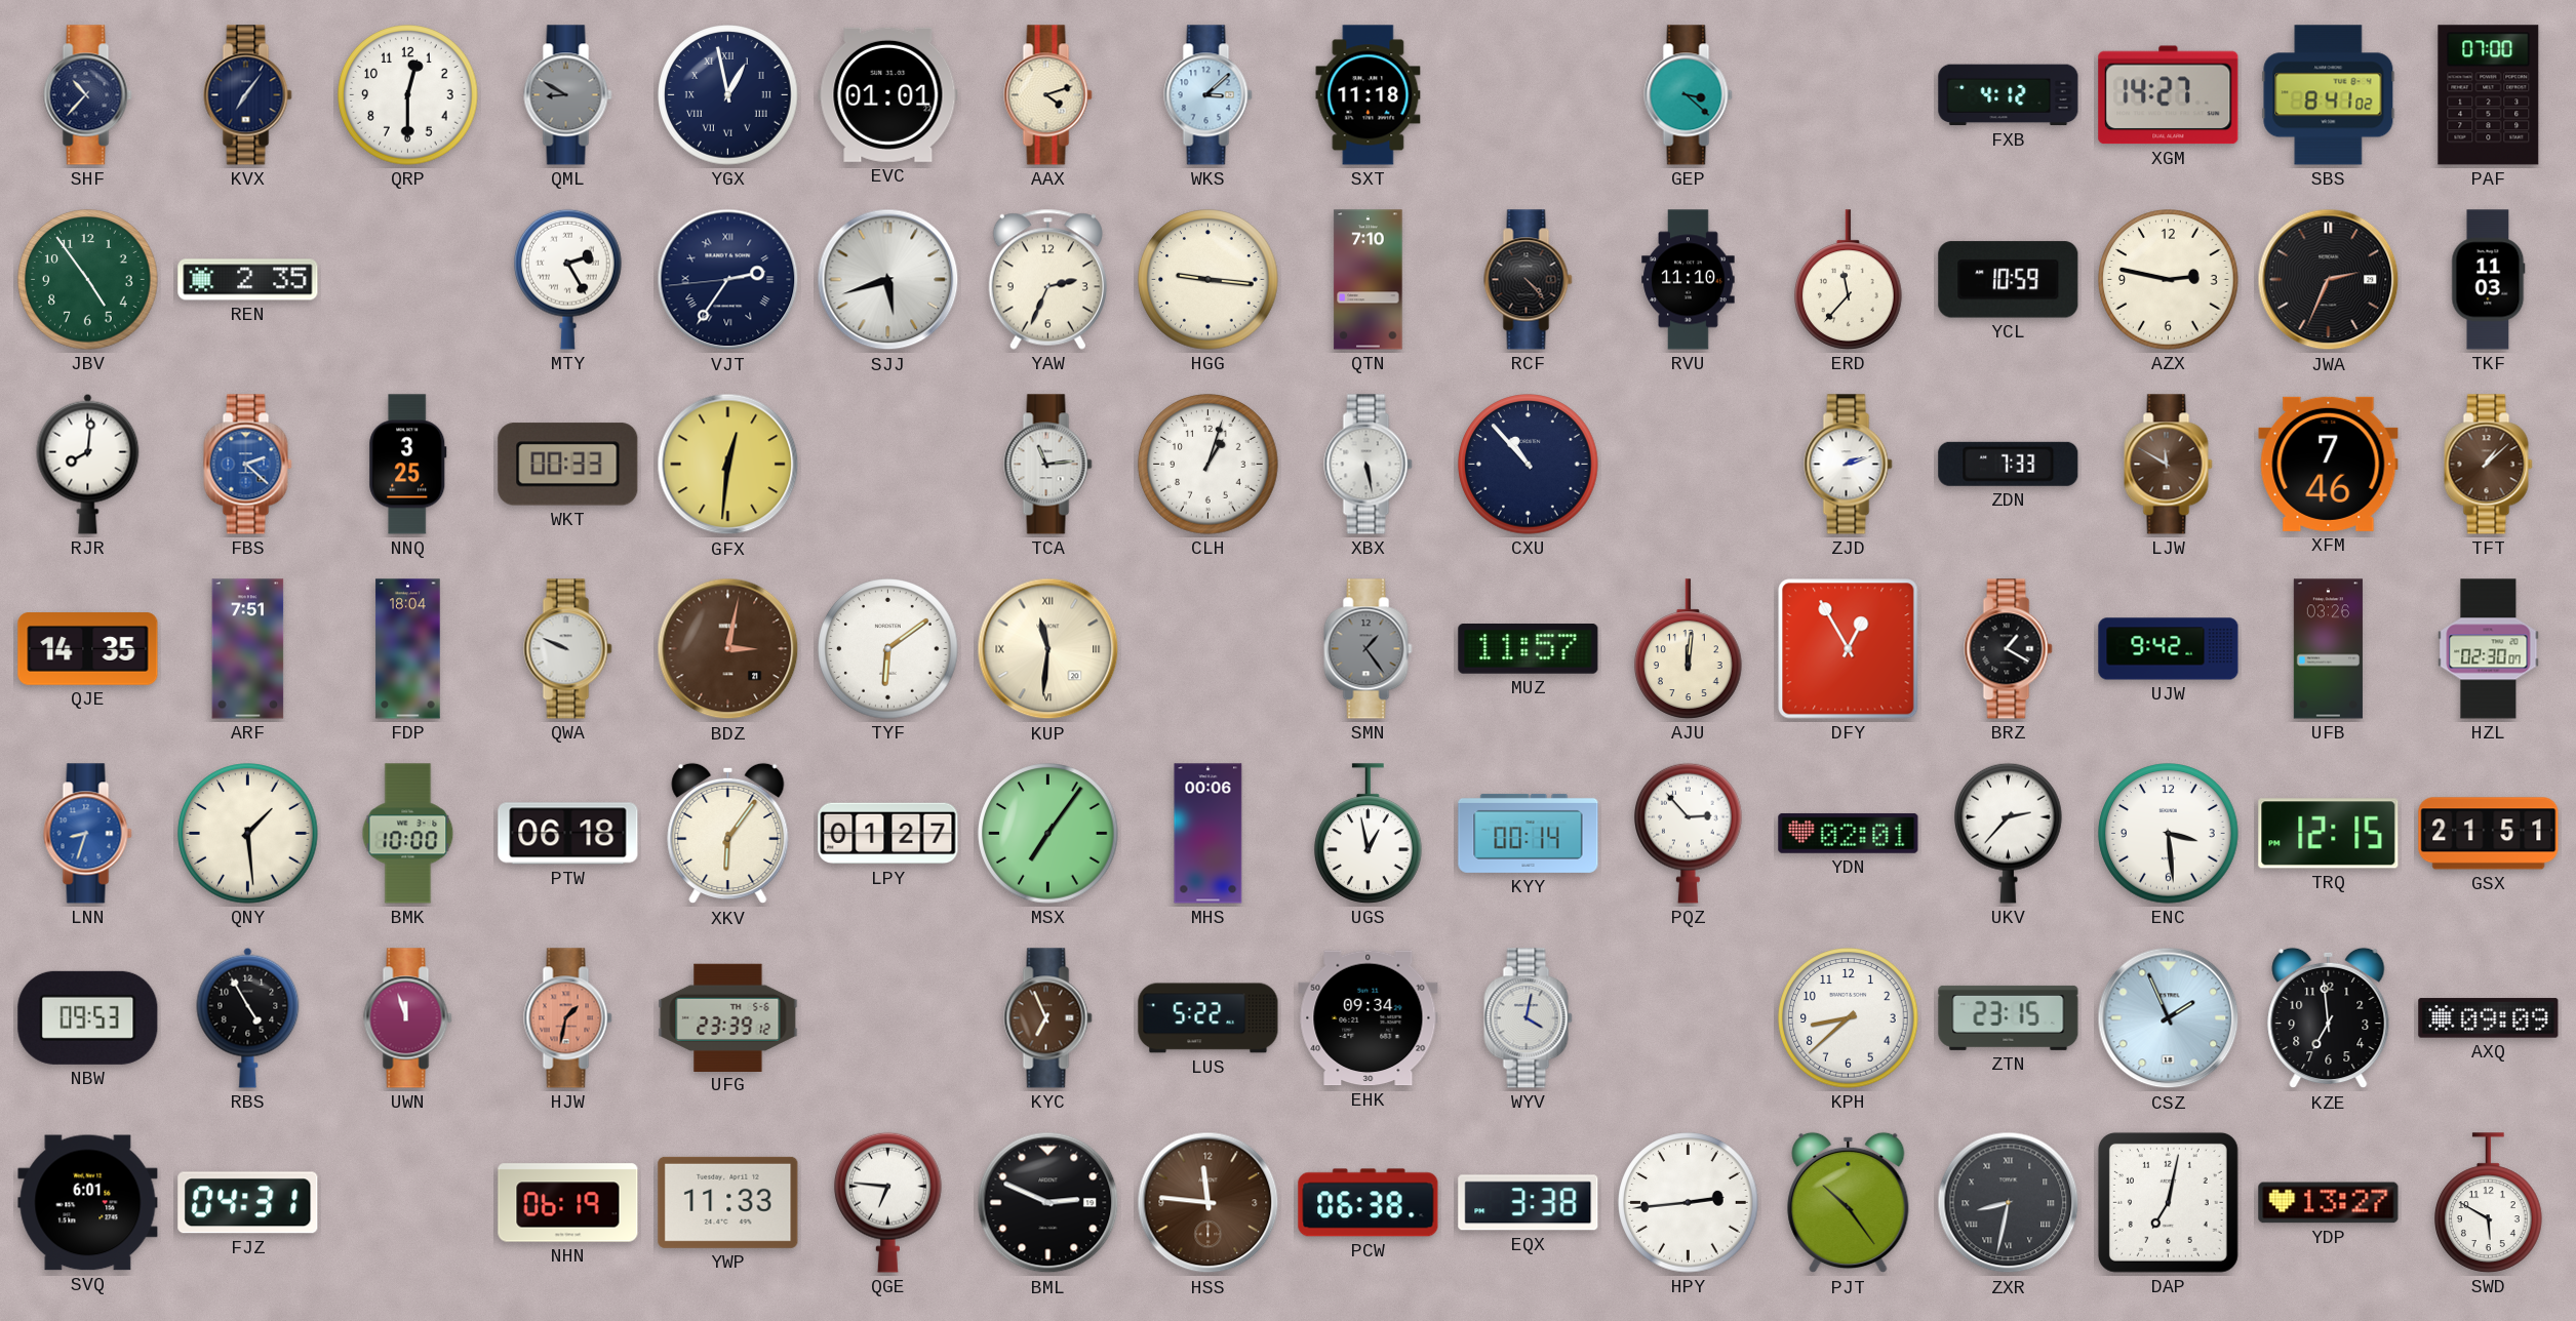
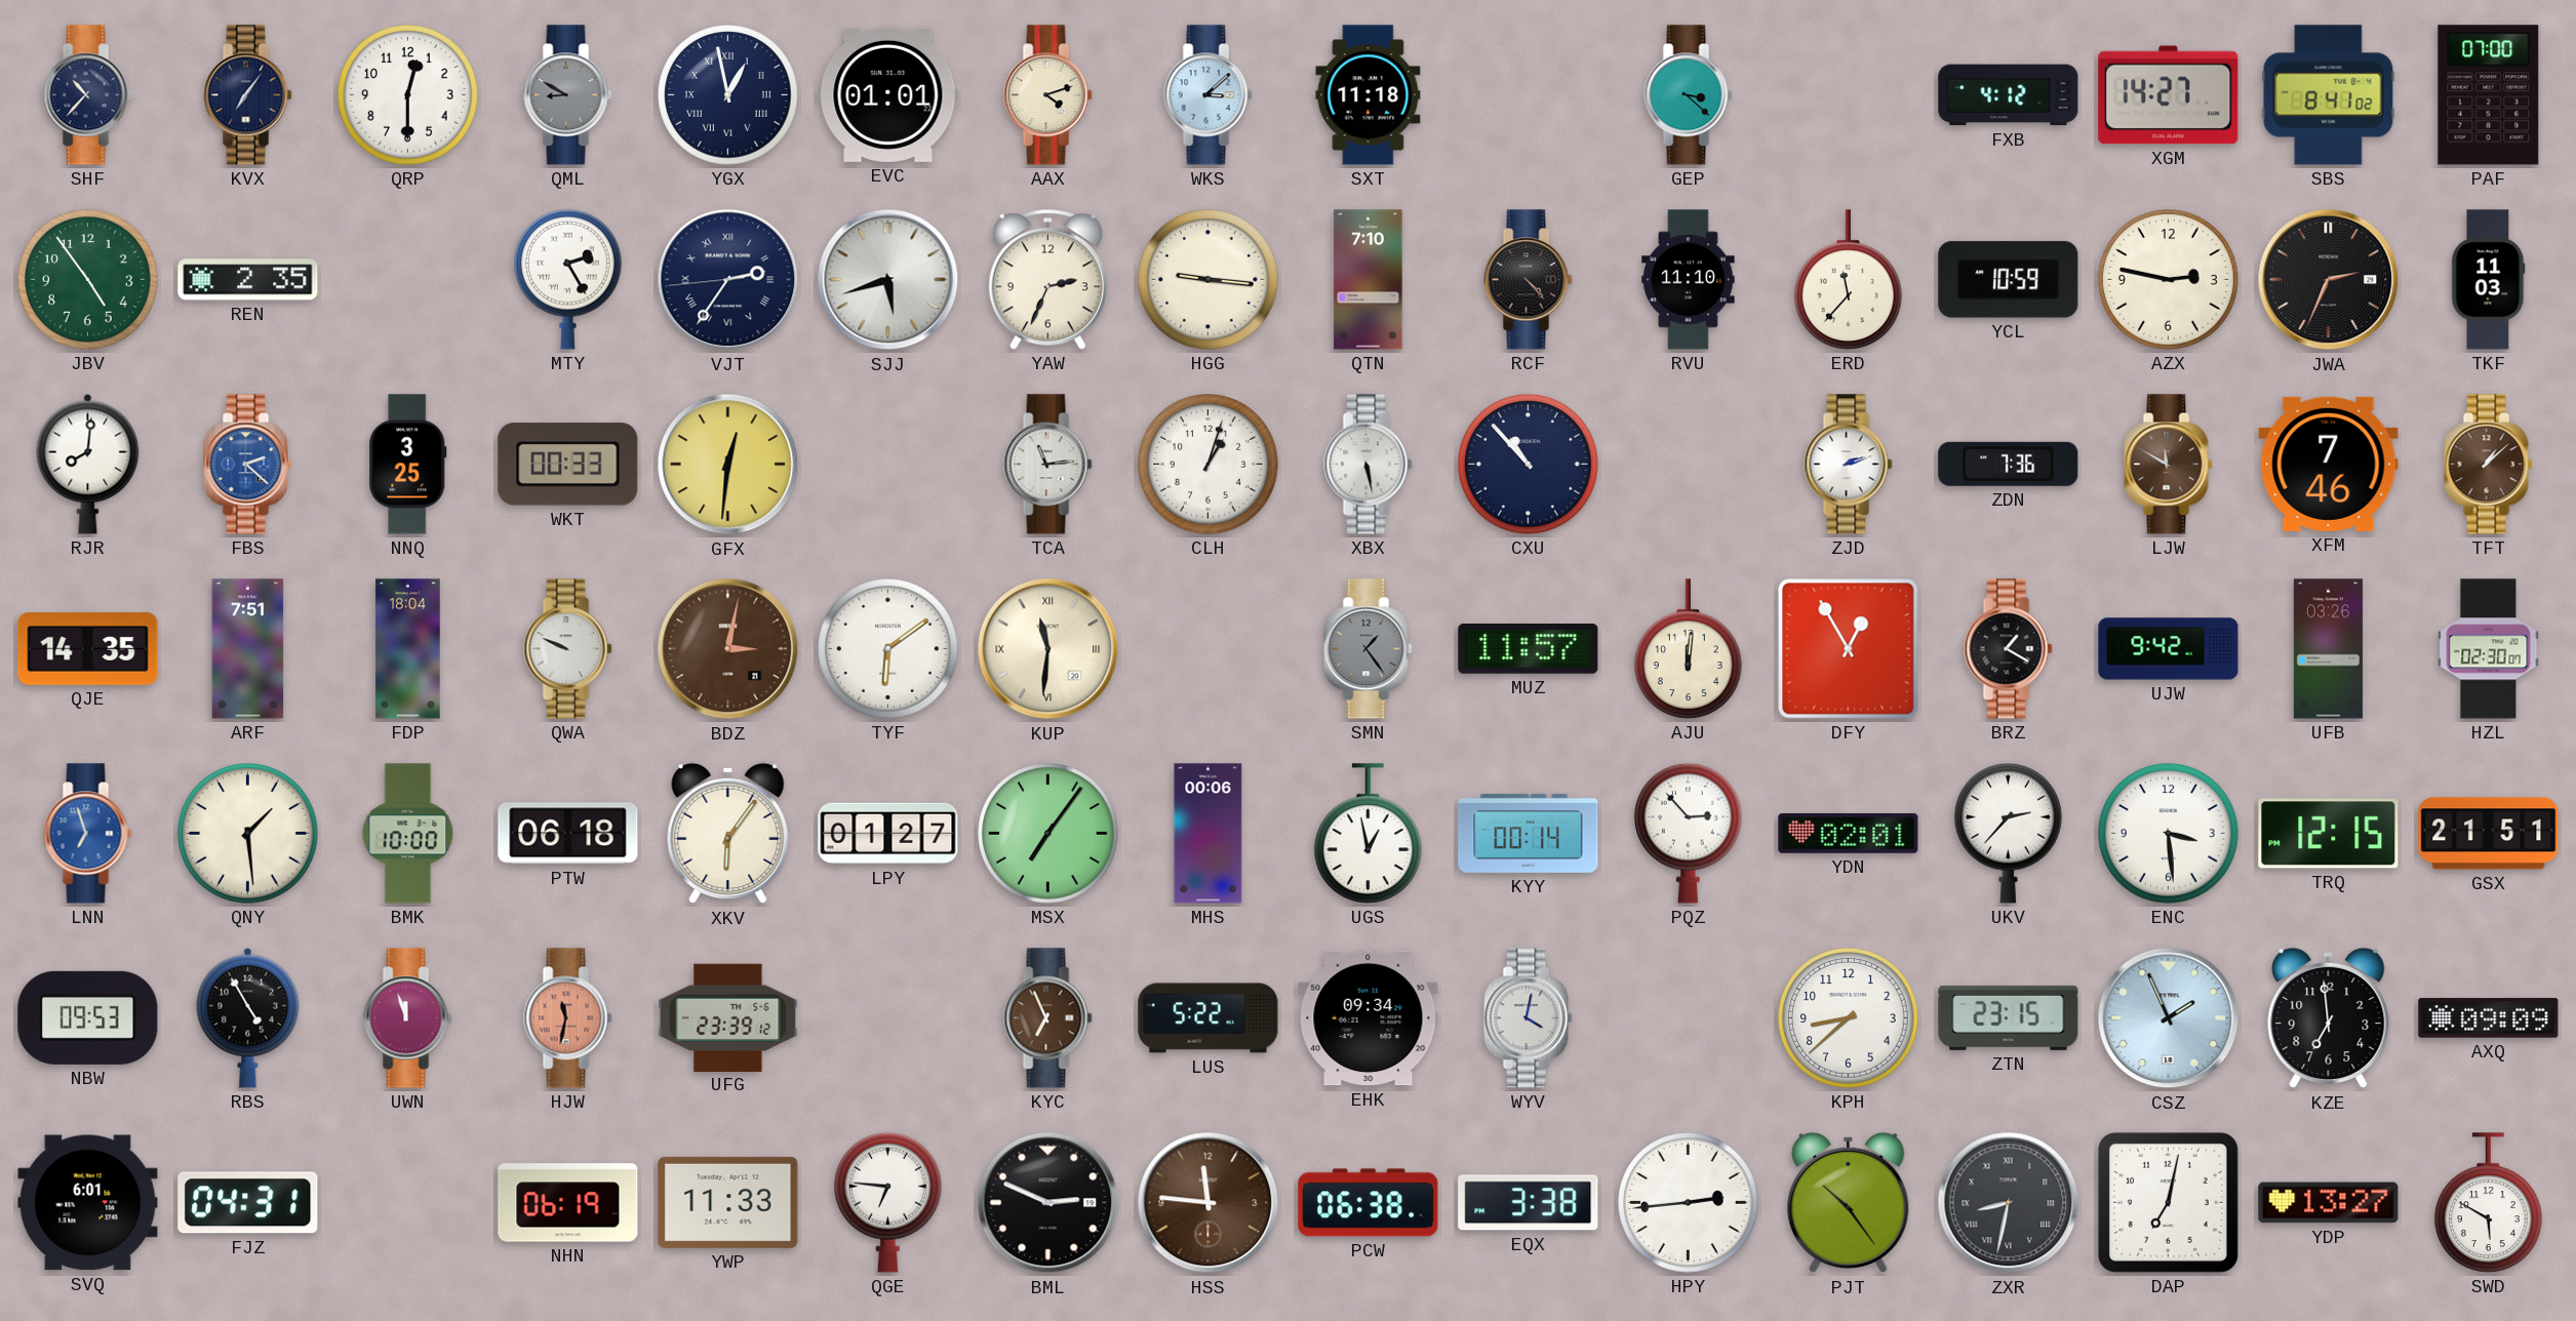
ZDN: 7:33 -> 7:36
LNN: 8:33 -> 6:57
HJW: 1:32 -> 11:32
